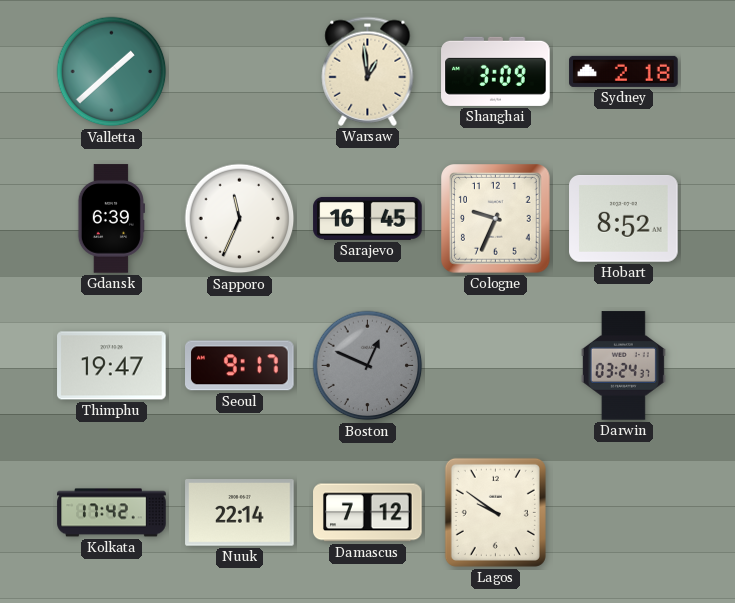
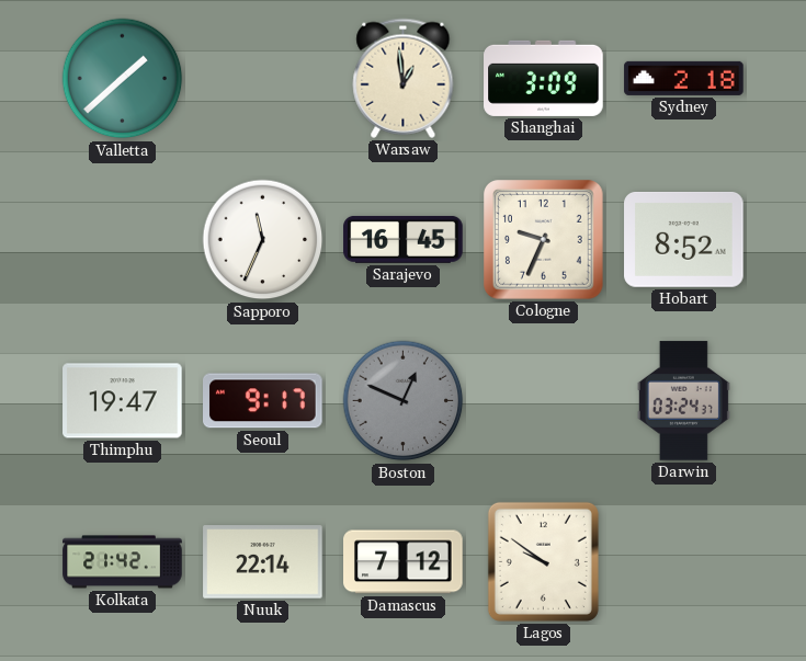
Gdansk: 6:39 -> none
Kolkata: 17:42 -> 21:42
